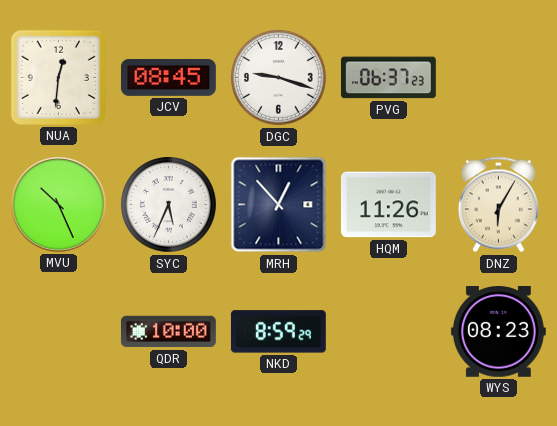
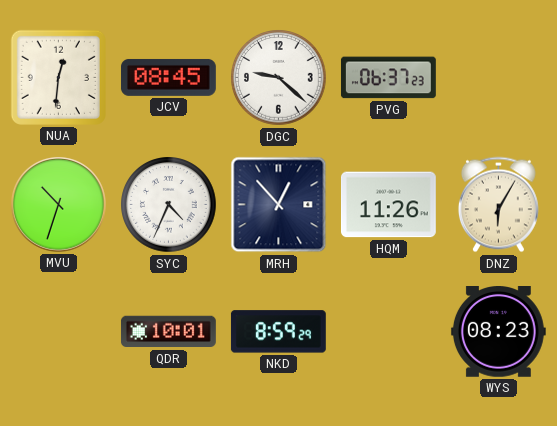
DGC: 9:18 -> 9:22
MVU: 10:26 -> 10:33
SYC: 5:34 -> 4:34
QDR: 10:00 -> 10:01
